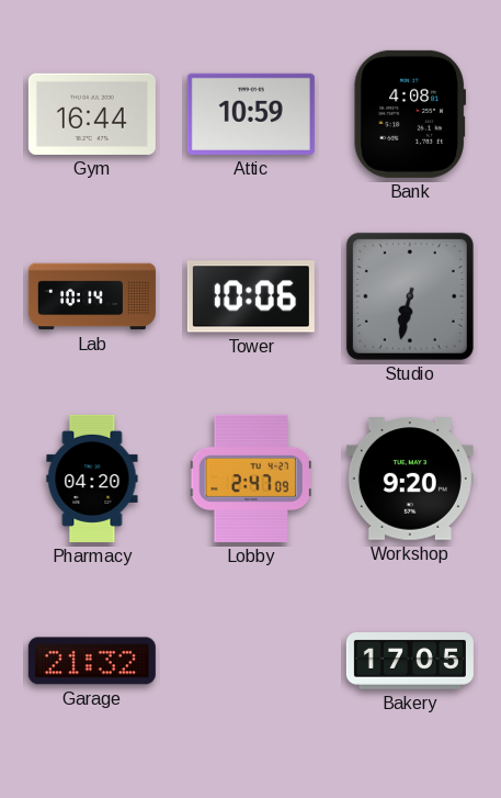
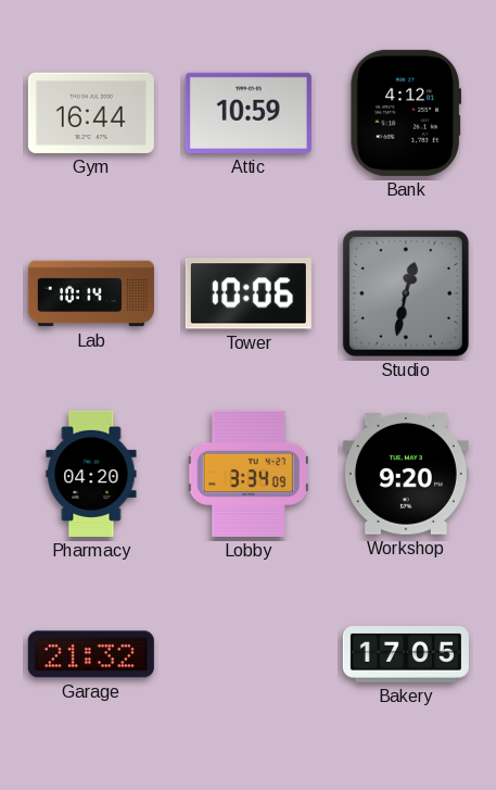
Bank: 4:08 -> 4:12
Studio: 6:32 -> 12:32
Lobby: 2:47 -> 3:34
